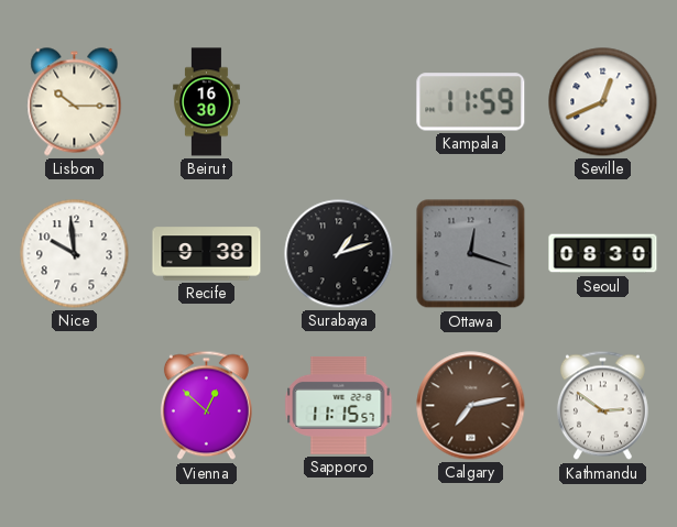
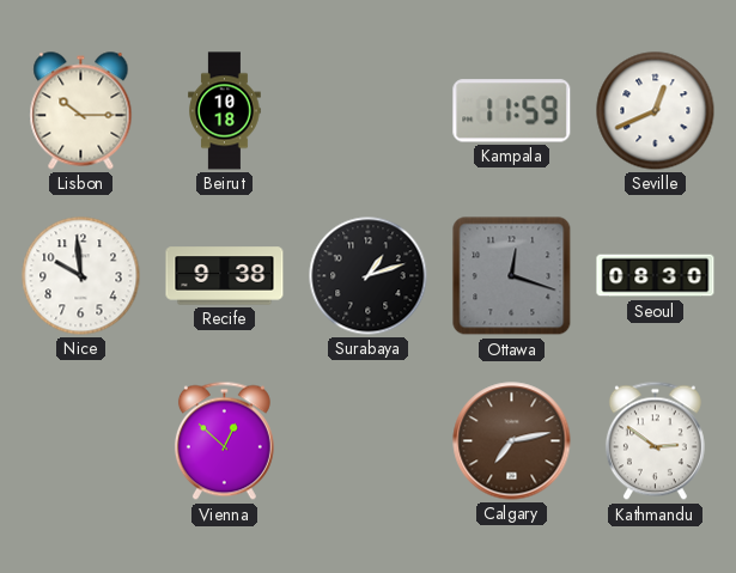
Beirut: 16:30 -> 10:18
Sapporo: 11:15 -> none
